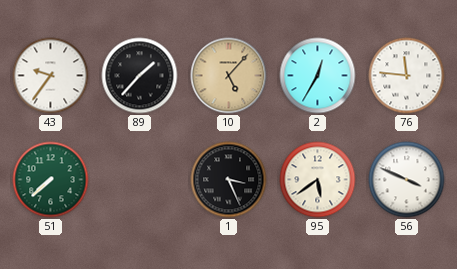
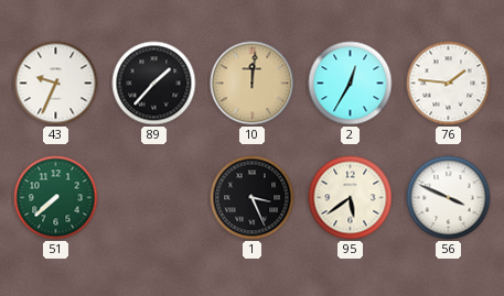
43: 9:36 -> 9:34
10: 5:07 -> 12:01
76: 11:46 -> 1:46
